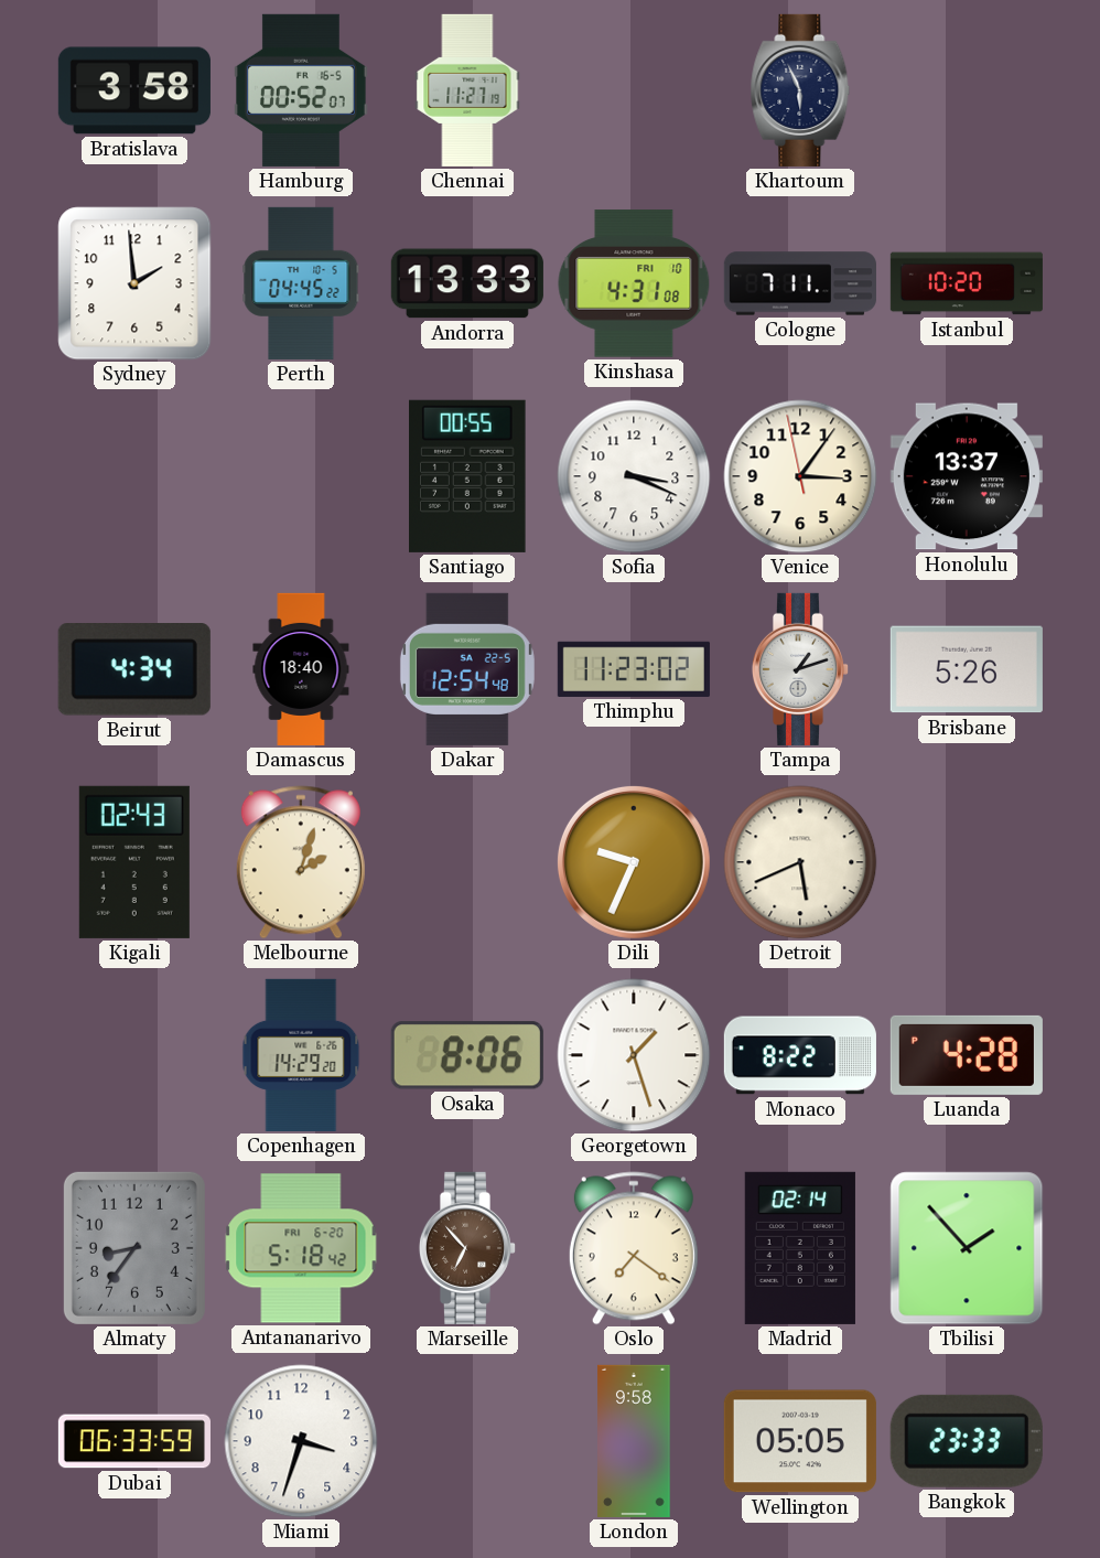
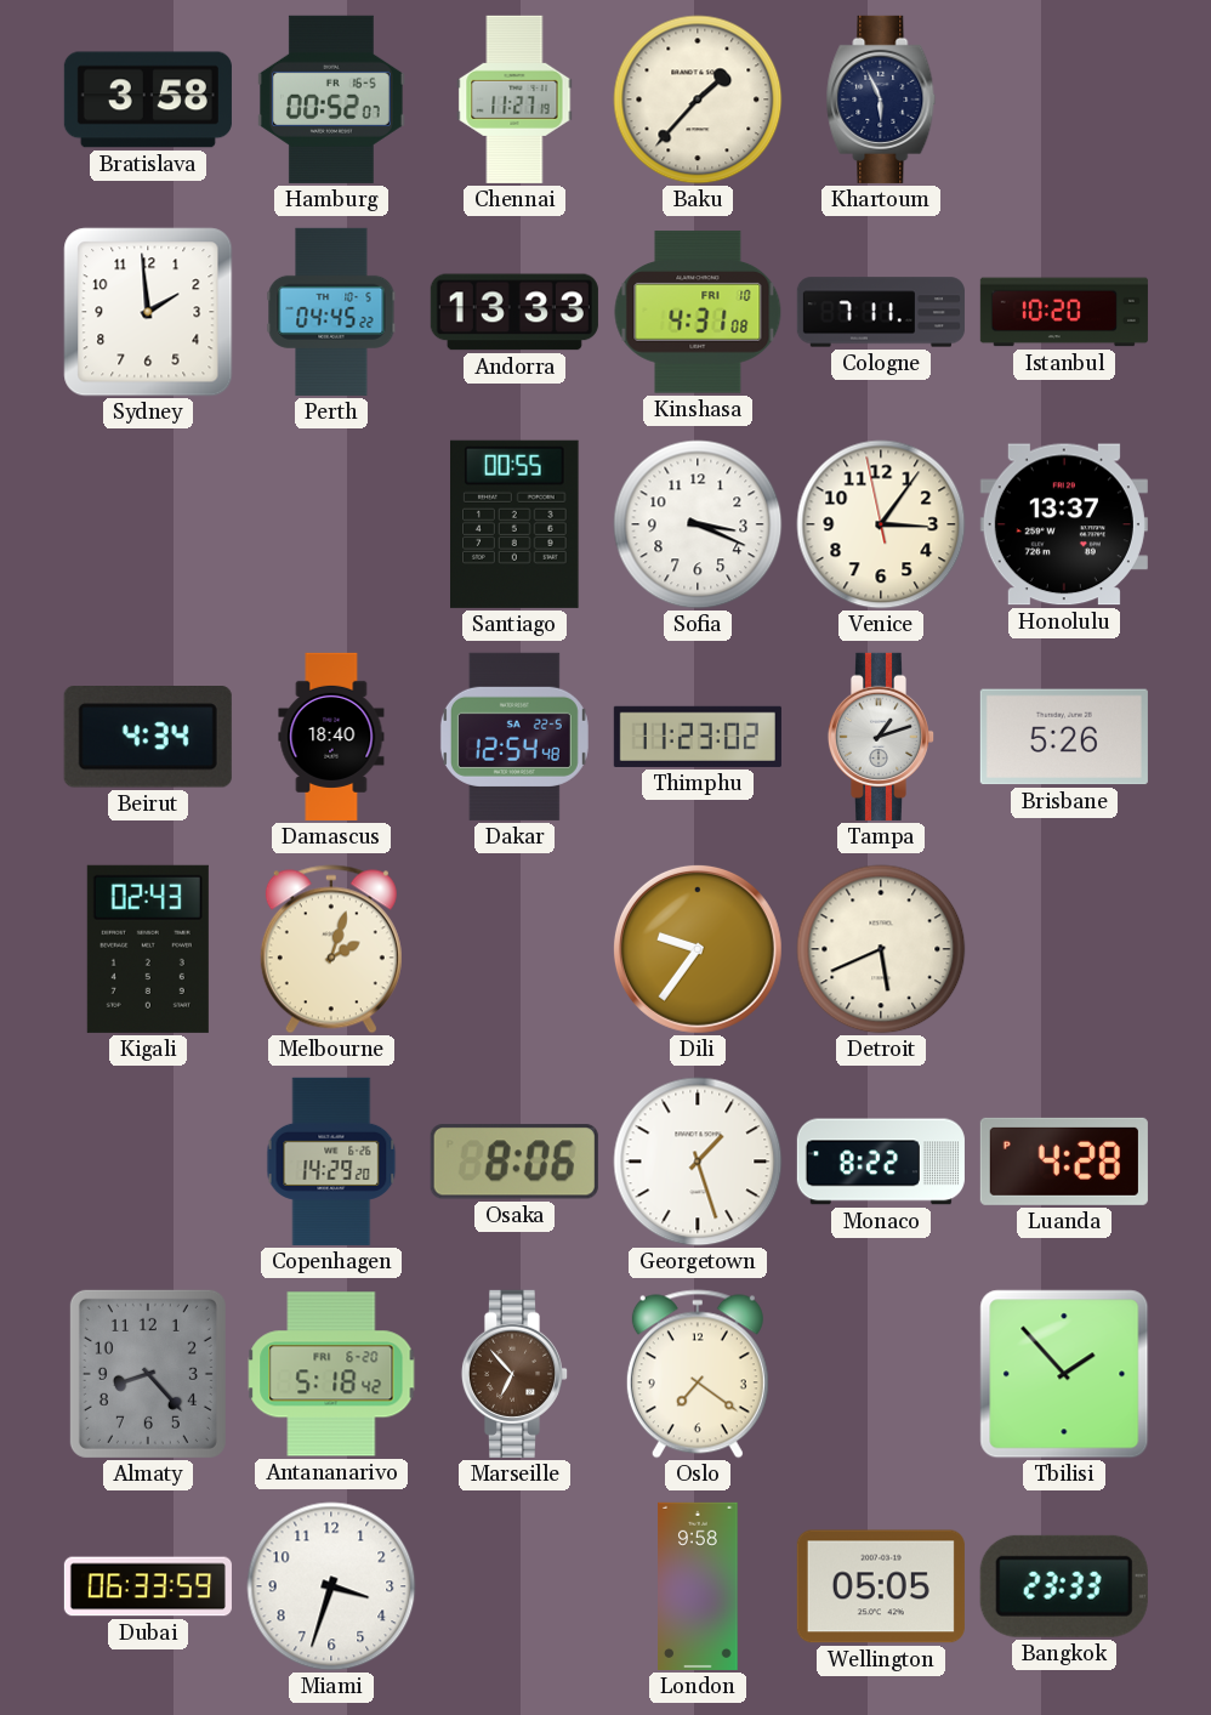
Baku: none -> 1:37
Dili: 9:34 -> 9:36
Almaty: 8:36 -> 8:23
Madrid: 02:14 -> none
